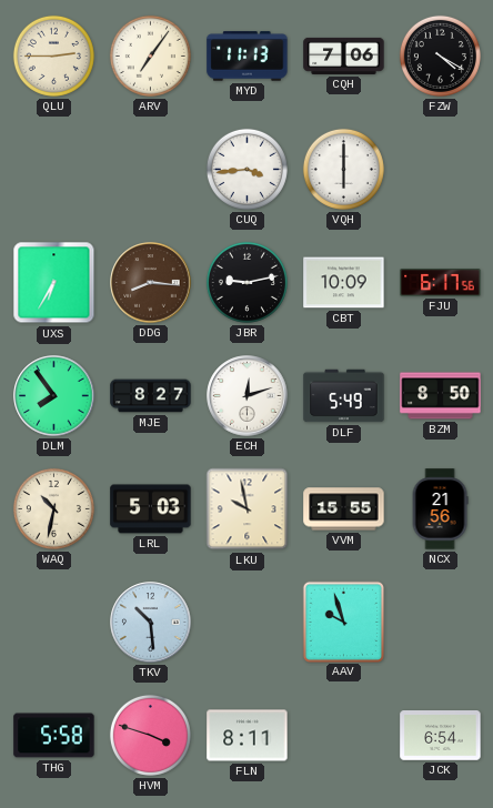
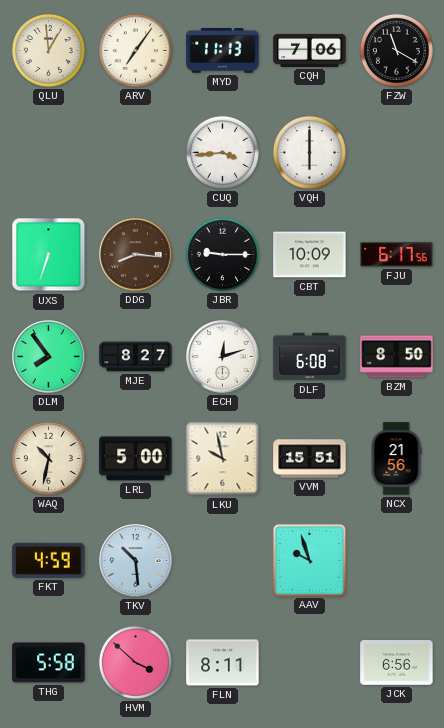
QLU: 2:45 -> 12:59
FZW: 4:20 -> 11:20
UXS: 6:35 -> 6:33
JBR: 9:13 -> 9:15
DLF: 5:49 -> 6:08
LRL: 5:03 -> 5:00
VVM: 15:55 -> 15:51
FKT: none -> 4:59
HVM: 3:48 -> 3:52
JCK: 6:54 -> 6:56
